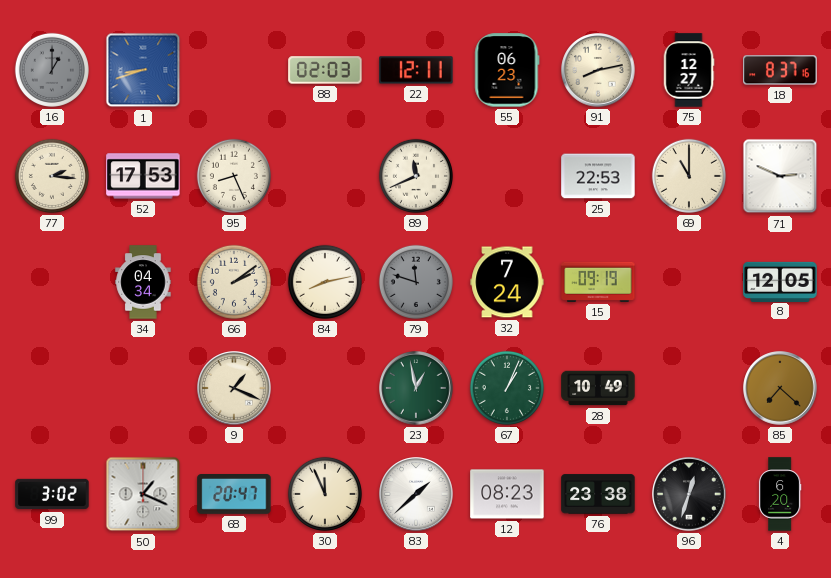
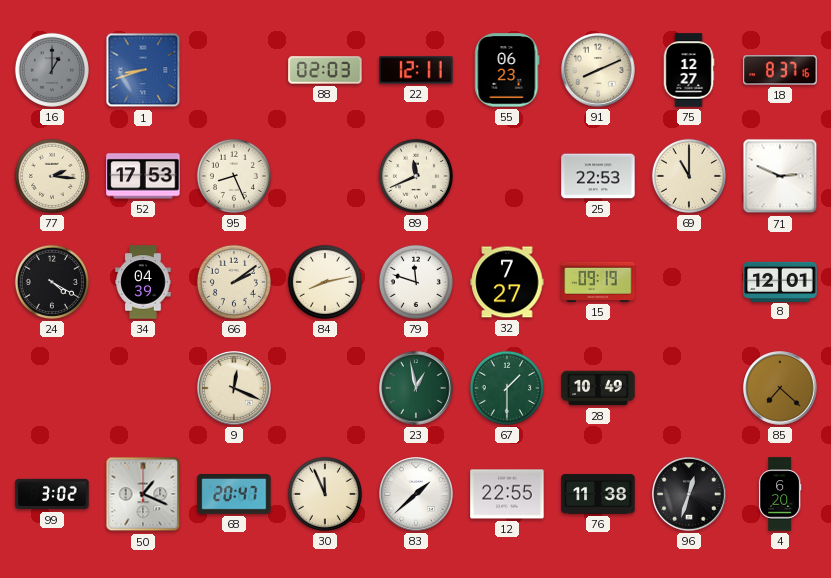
91: 8:13 -> 8:11
24: none -> 4:20
34: 04:34 -> 04:39
79 dial: grey -> white
32: 7:24 -> 7:27
8: 12:05 -> 12:01
9: 1:19 -> 12:19
67: 1:04 -> 1:30
12: 08:23 -> 22:55
76: 23:38 -> 11:38
